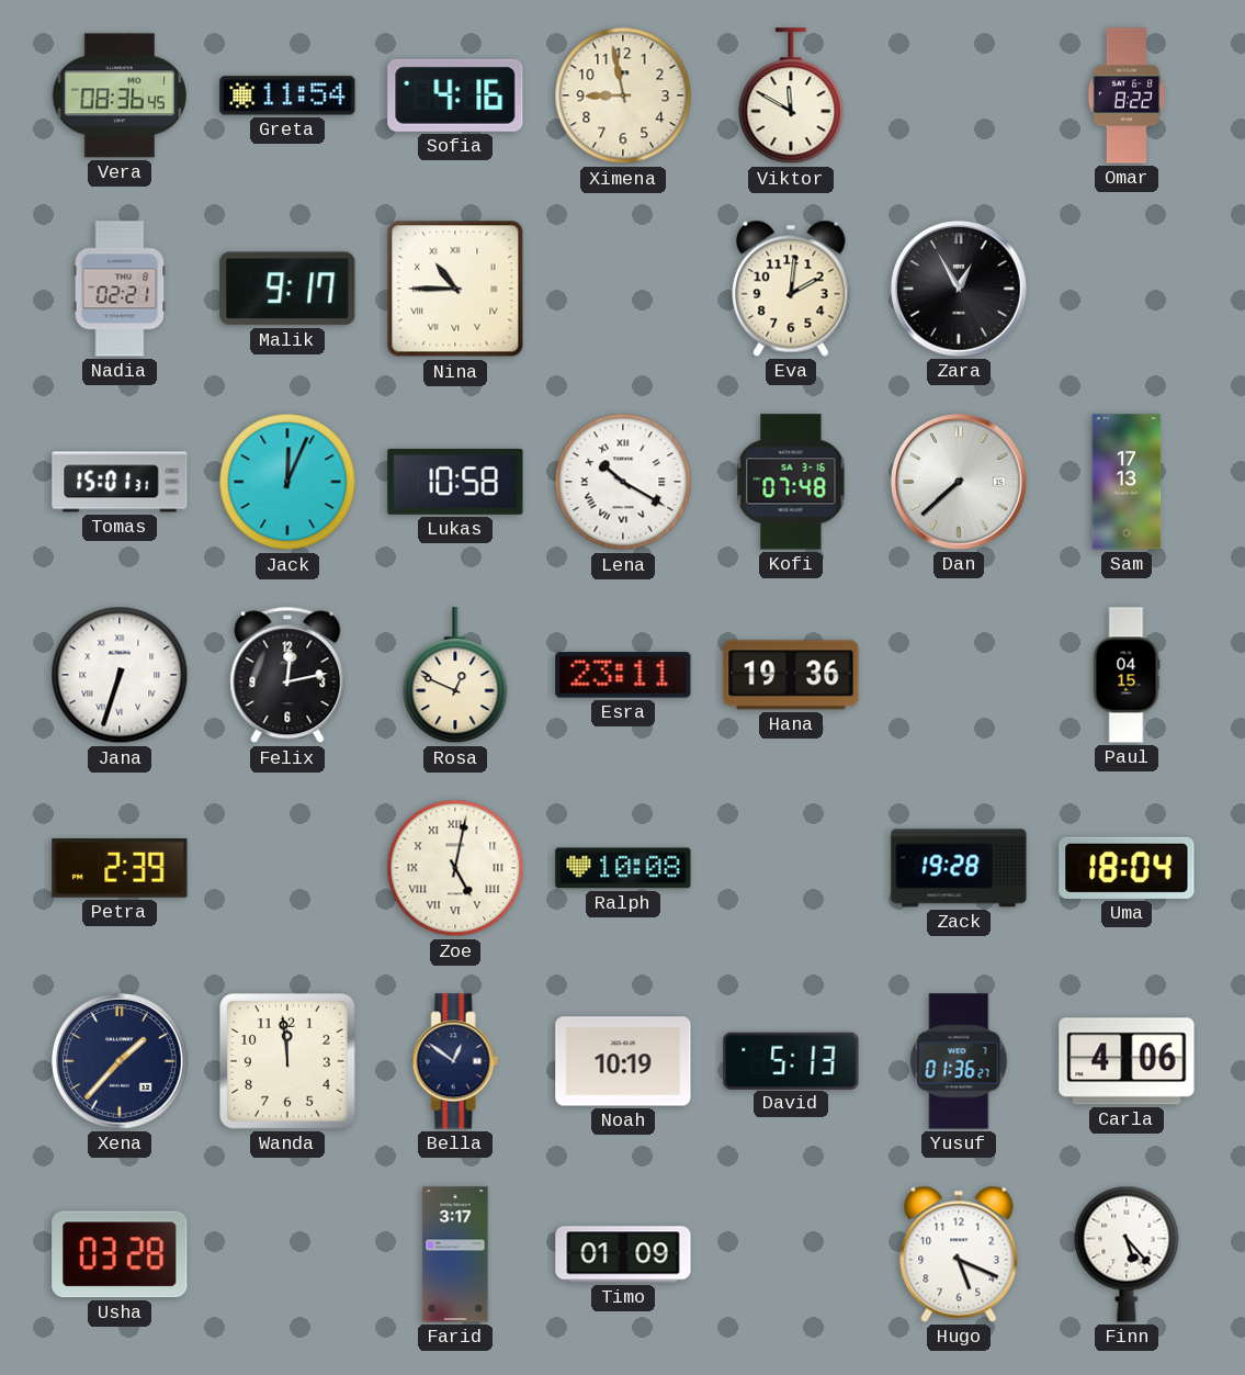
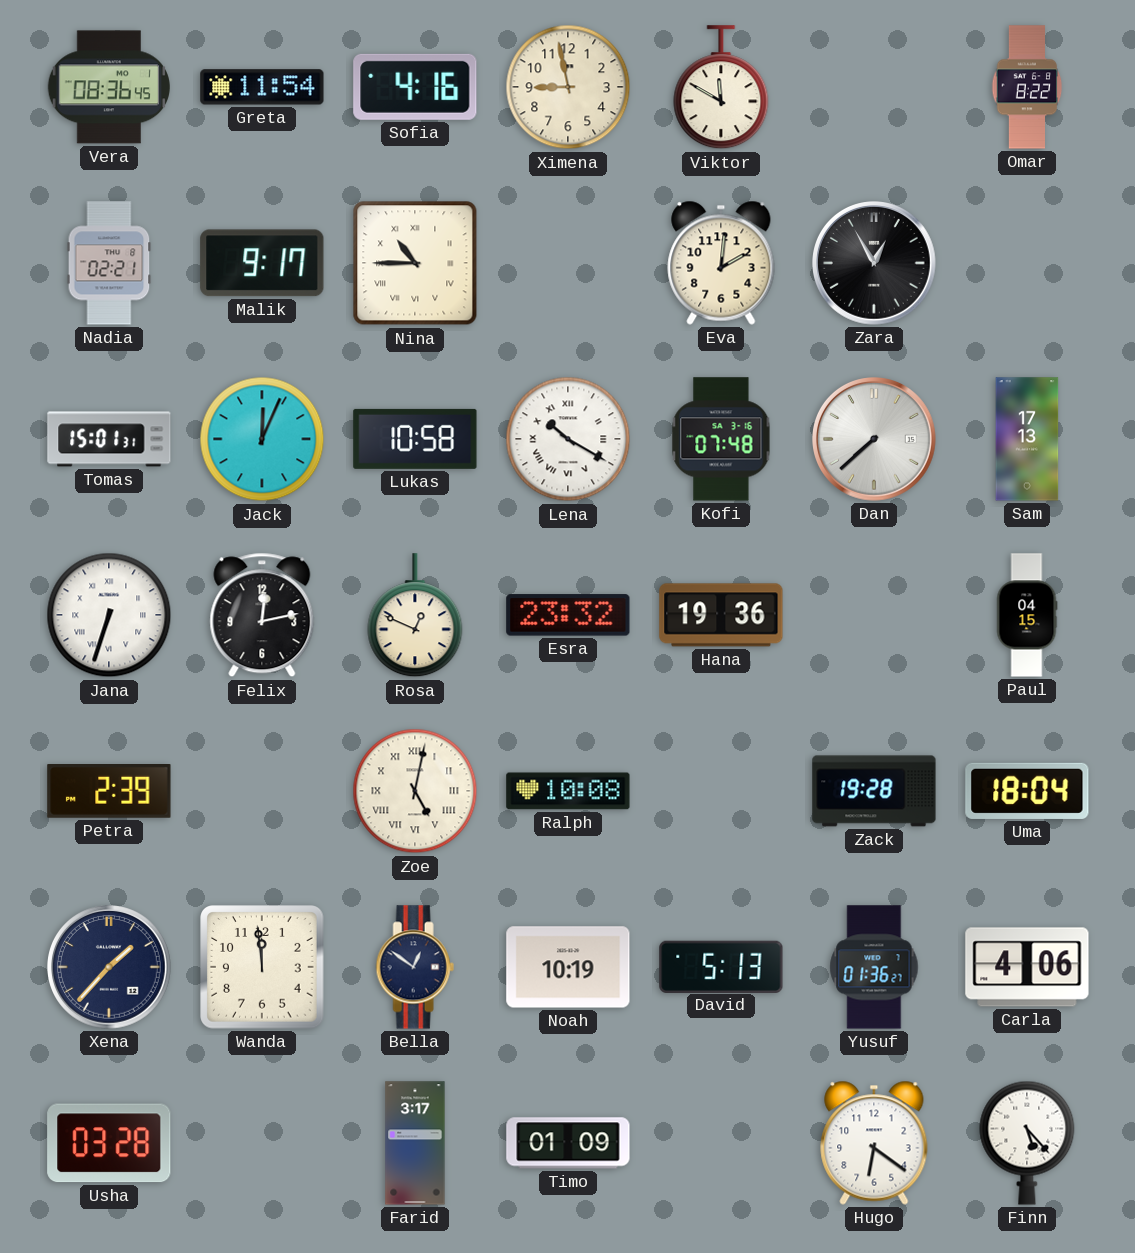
Esra: 23:11 -> 23:32
Hugo: 5:19 -> 6:21
